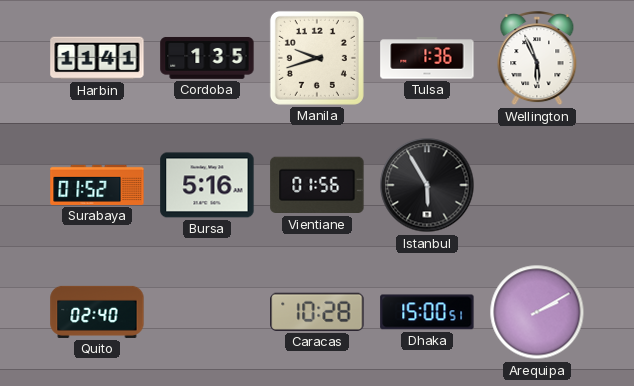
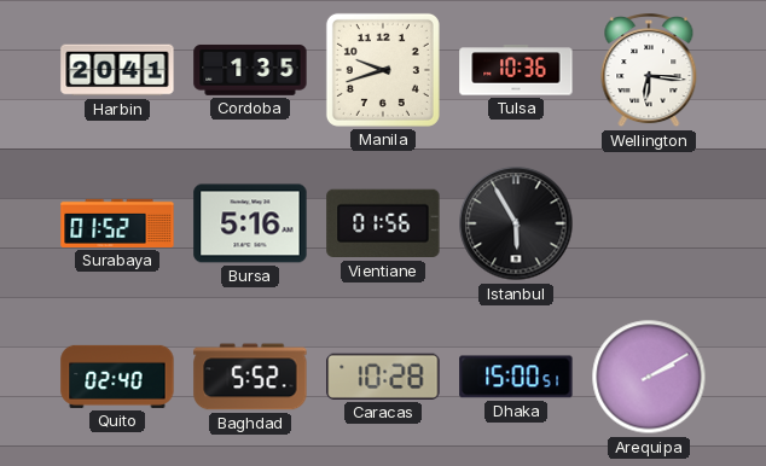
Harbin: 11:41 -> 20:41
Tulsa: 1:36 -> 10:36
Wellington: 5:56 -> 6:16
Baghdad: none -> 5:52
